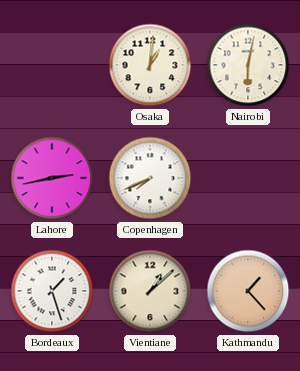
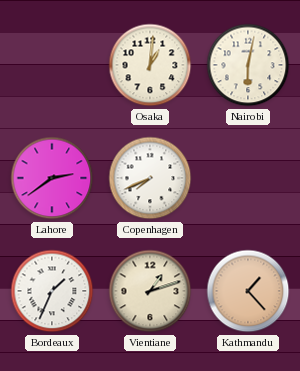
Lahore: 2:43 -> 2:39
Bordeaux: 1:27 -> 1:34
Vientiane: 1:08 -> 1:12
